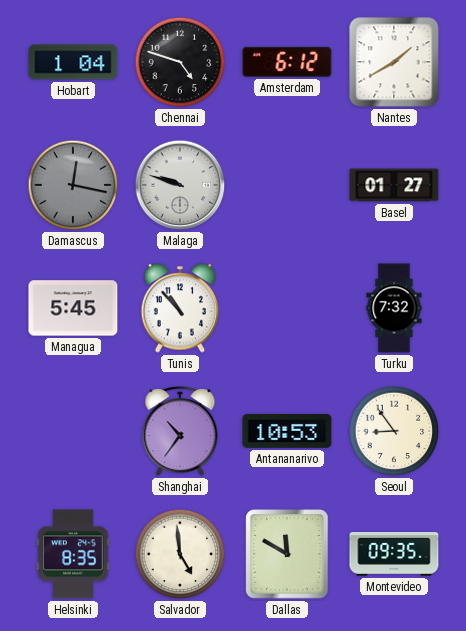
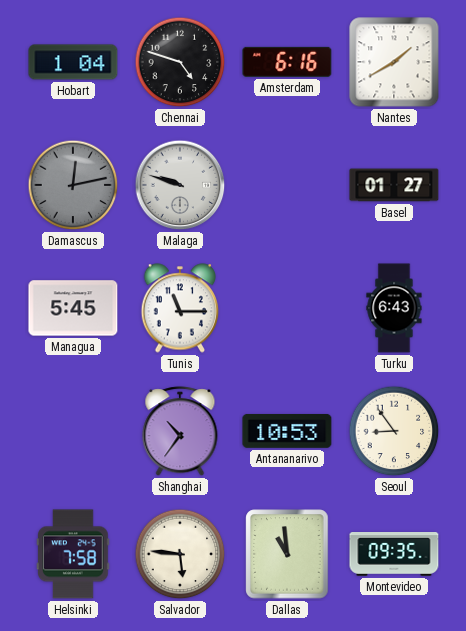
Amsterdam: 6:12 -> 6:16
Damascus: 12:17 -> 12:13
Tunis: 10:53 -> 11:15
Turku: 7:32 -> 6:43
Helsinki: 8:35 -> 7:58
Salvador: 4:59 -> 5:46
Dallas: 11:50 -> 10:59
